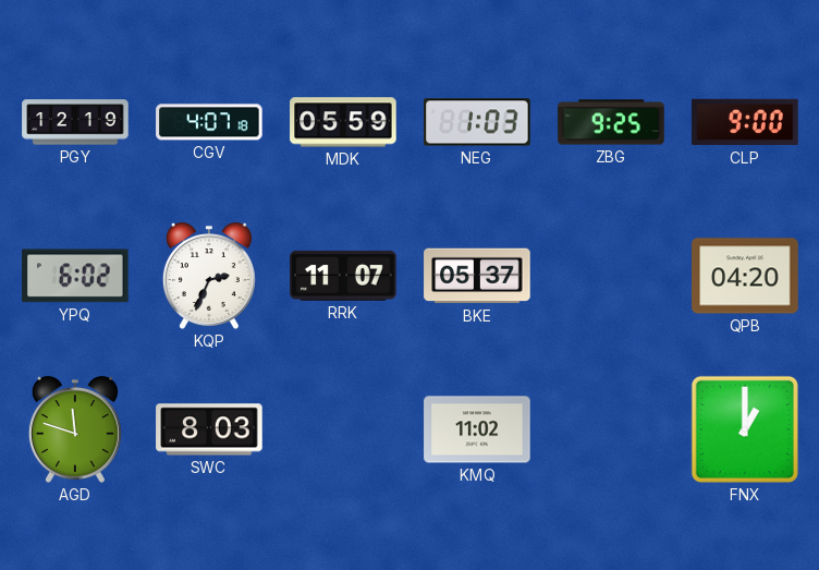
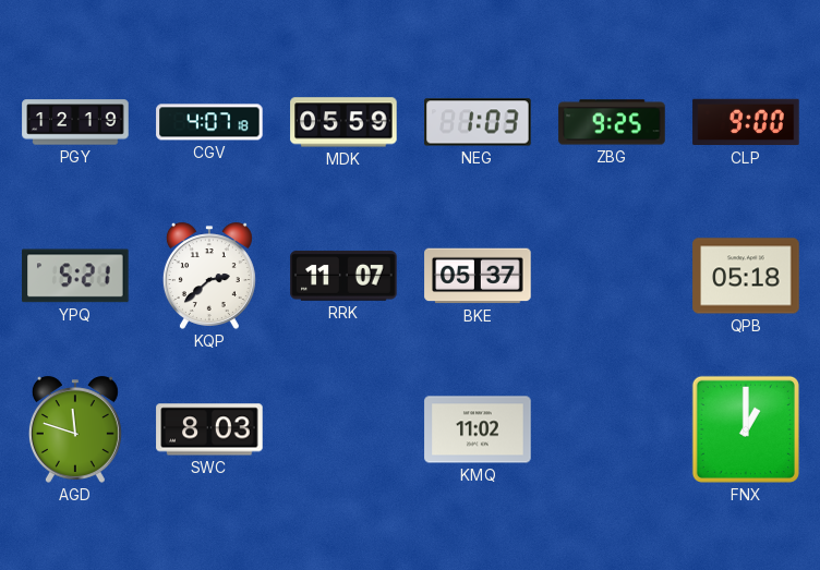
YPQ: 6:02 -> 5:21
KQP: 2:34 -> 2:38
QPB: 04:20 -> 05:18
